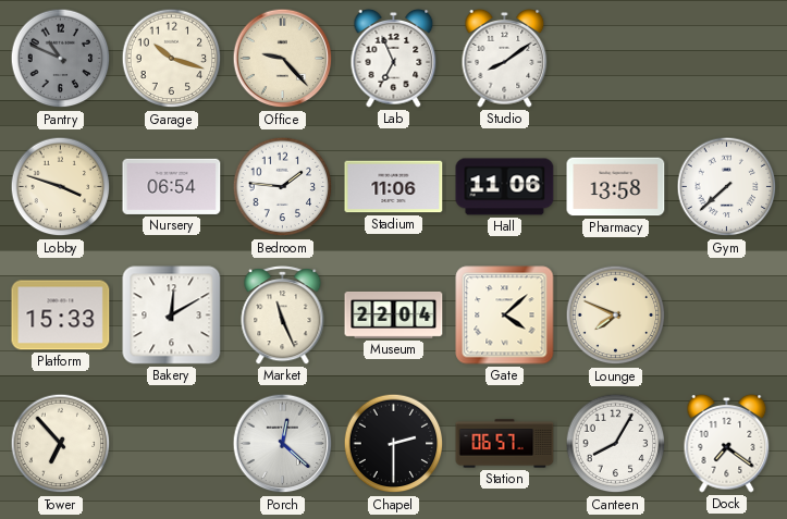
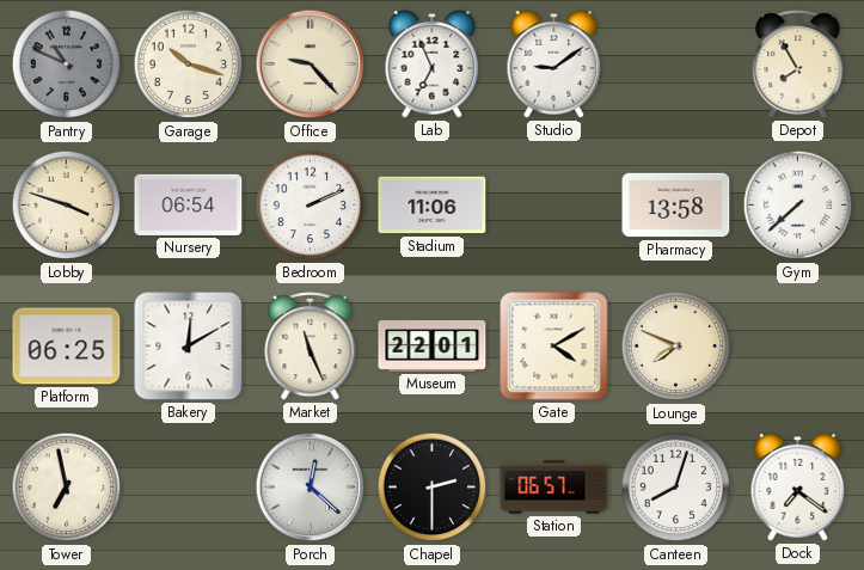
Studio: 8:09 -> 9:09
Depot: none -> 7:55
Bedroom: 1:46 -> 2:11
Hall: 11:06 -> none
Platform: 15:33 -> 06:25
Museum: 22:04 -> 22:01
Gate: 4:08 -> 4:10
Tower: 6:53 -> 6:58
Canteen: 8:05 -> 8:03
